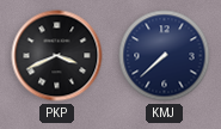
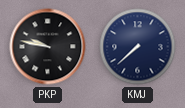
PKP: 3:41 -> 9:47
